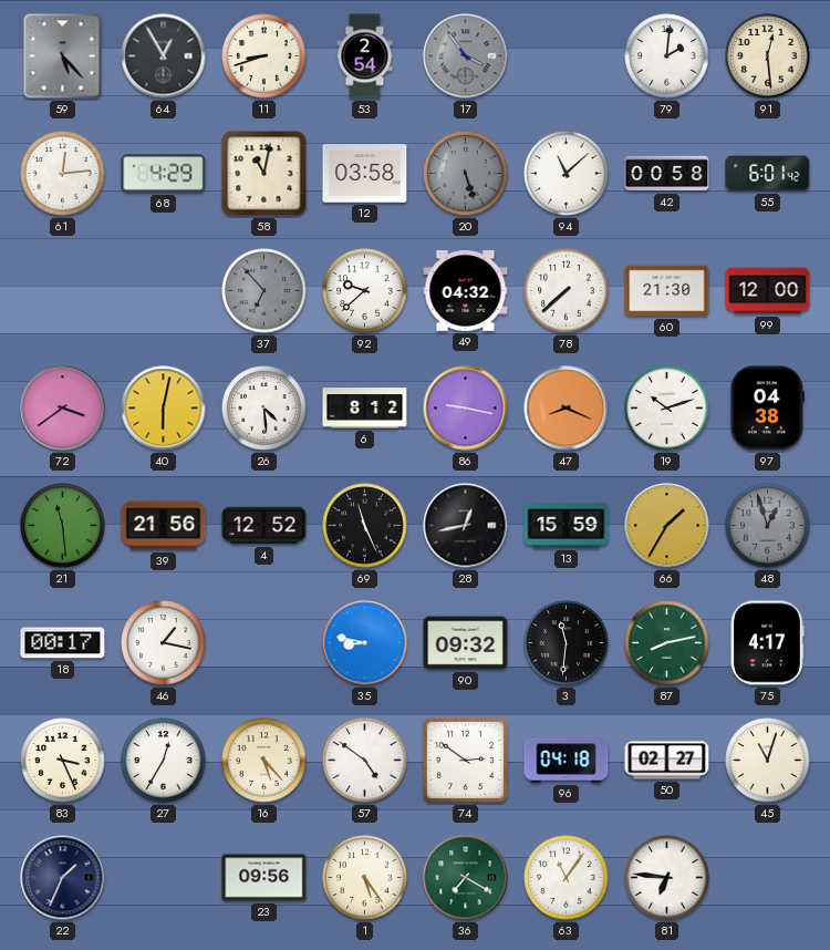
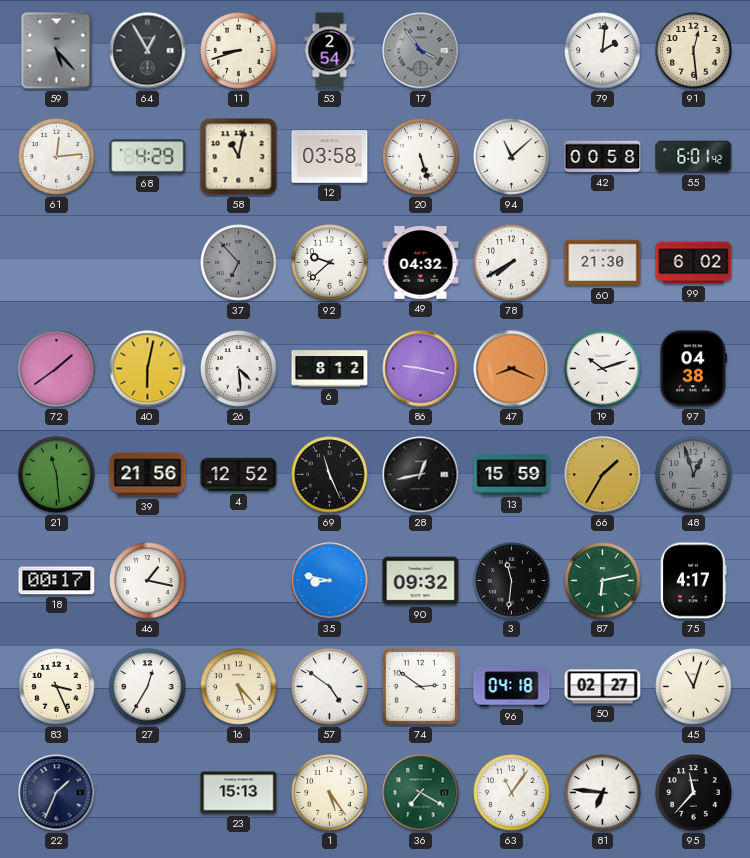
20 dial: grey -> white
78: 7:38 -> 7:40
99: 12:00 -> 6:02
72: 3:39 -> 1:39
87: 8:13 -> 6:13
23: 09:56 -> 15:13
95: none -> 11:37
